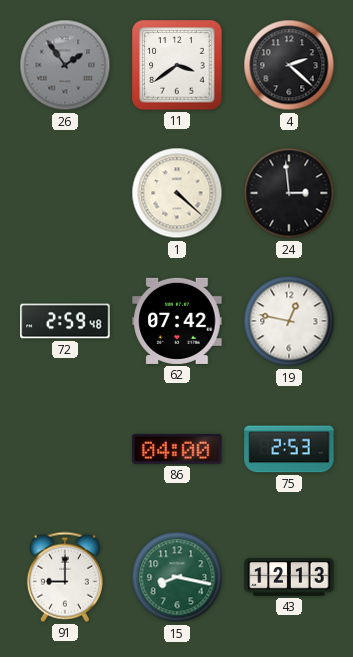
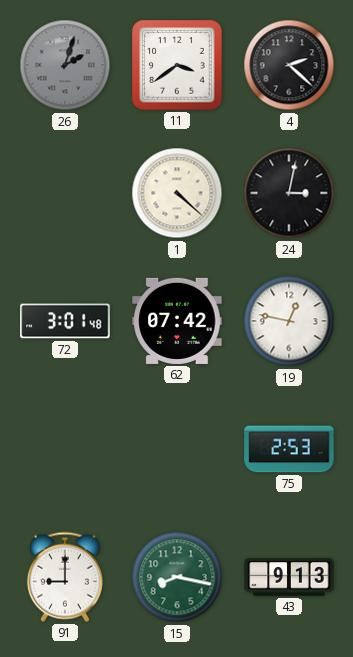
26: 1:54 -> 2:03
24: 2:59 -> 3:02
72: 2:59 -> 3:01
86: 04:00 -> none
43: 12:13 -> 9:13
